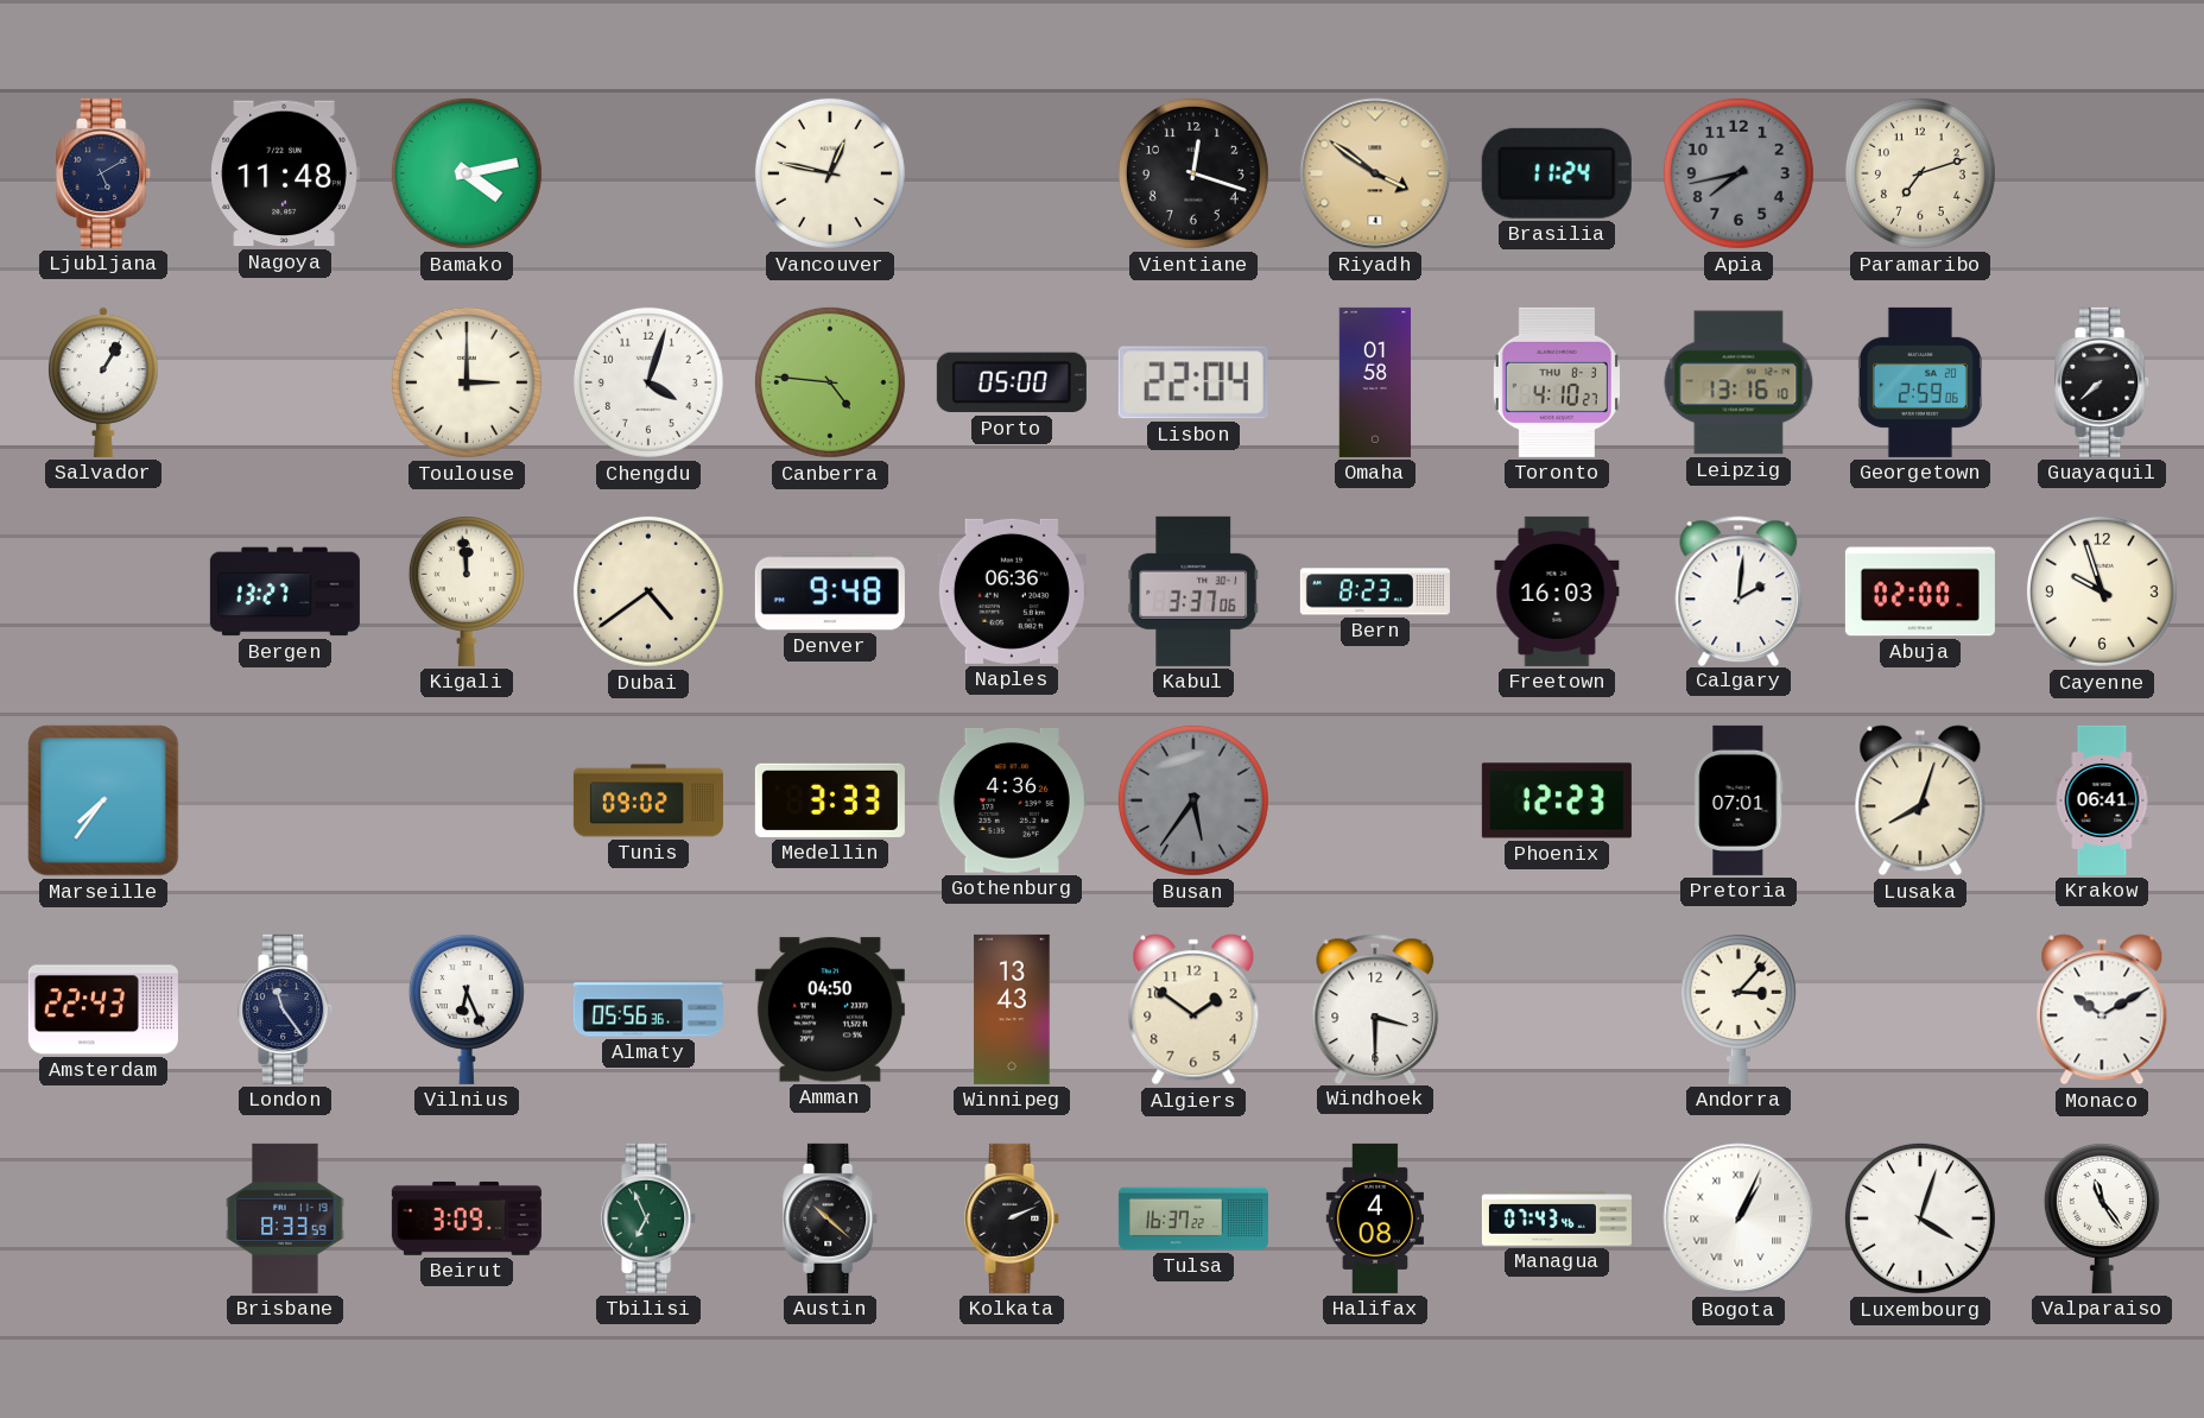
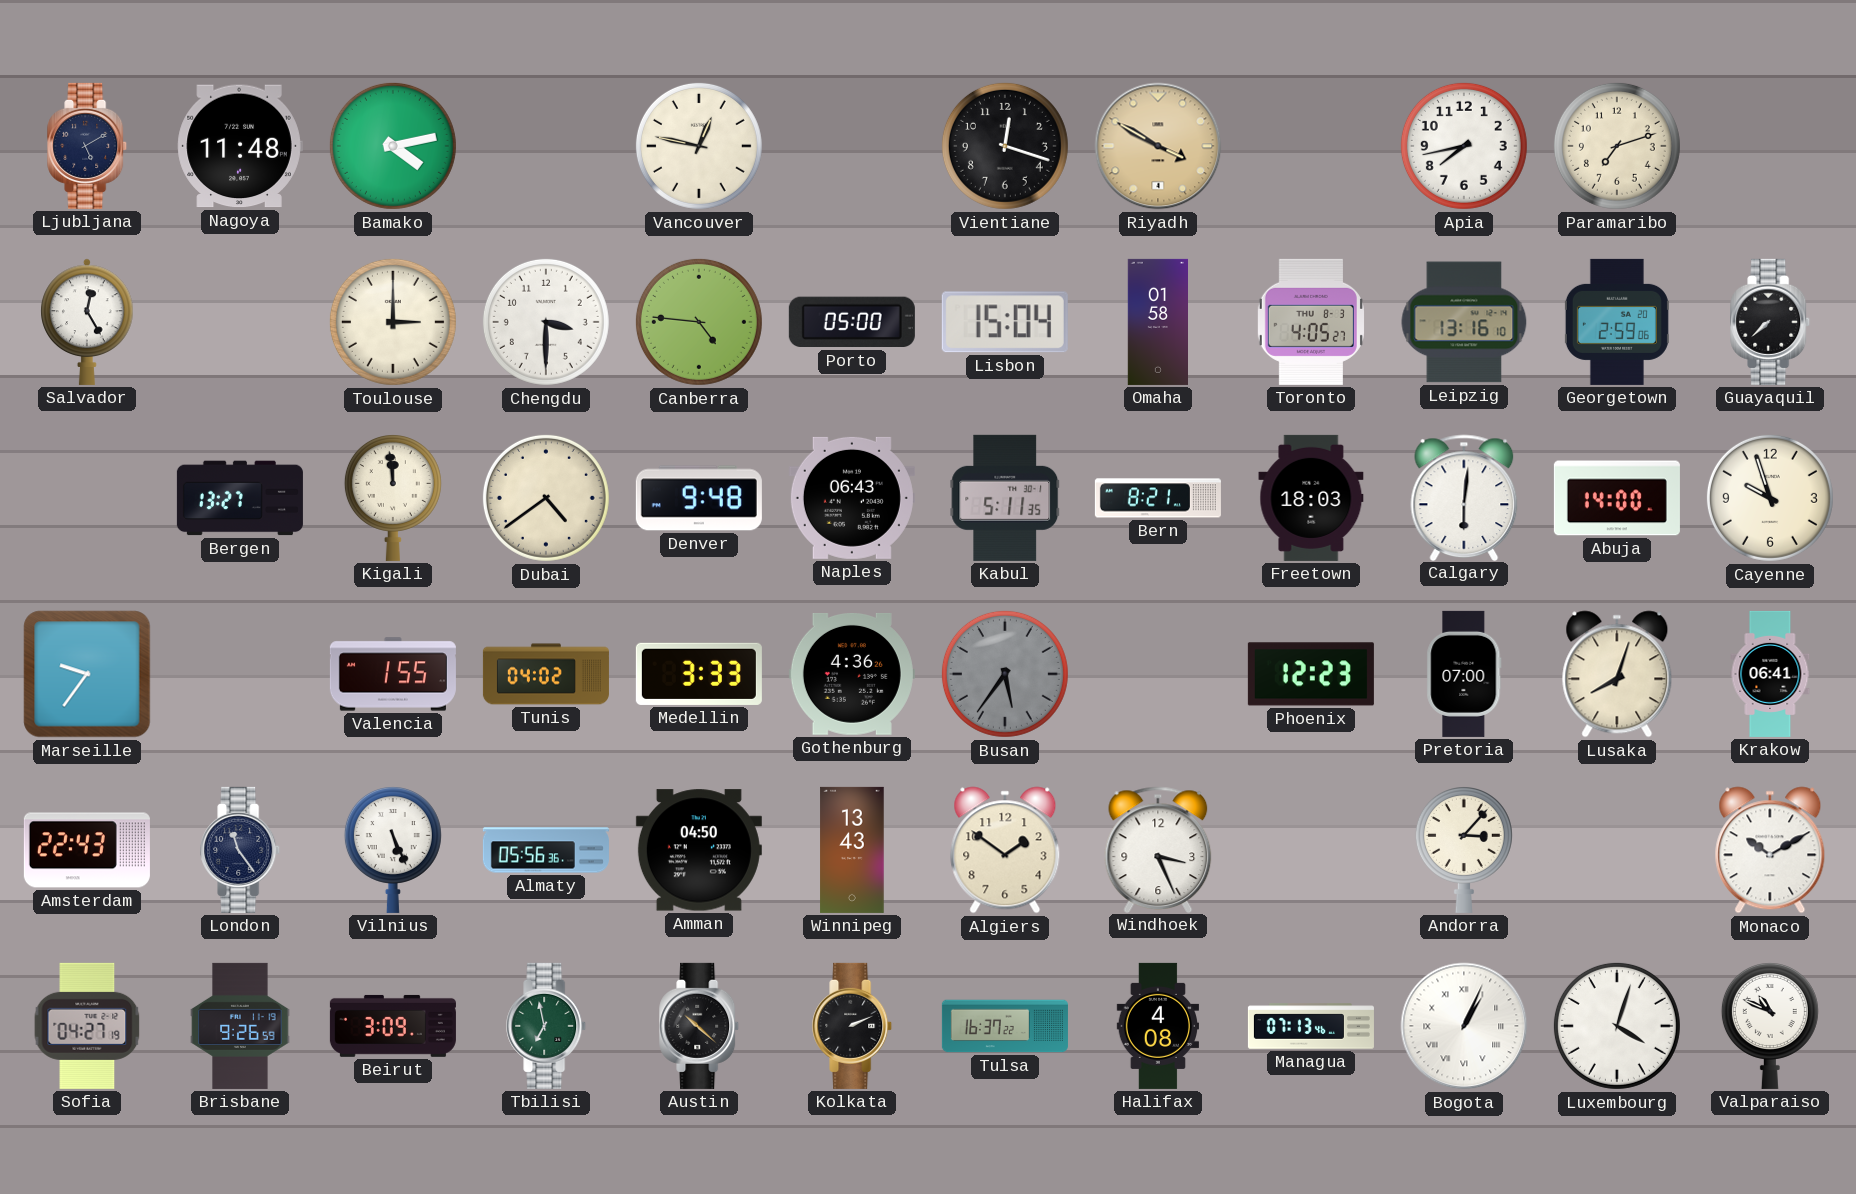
Riyadh: 3:51 -> 3:50
Brasilia: 11:24 -> none
Apia dial: grey -> white
Salvador: 1:05 -> 12:25
Chengdu: 4:03 -> 3:30
Lisbon: 22:04 -> 15:04
Toronto: 4:10 -> 4:05
Naples: 06:36 -> 06:43
Kabul: 3:37 -> 5:11
Bern: 8:23 -> 8:21
Freetown: 16:03 -> 18:03
Calgary: 2:01 -> 6:01
Abuja: 02:00 -> 14:00
Marseille: 7:36 -> 9:36
Valencia: none -> 1:55
Tunis: 09:02 -> 04:02
Pretoria: 07:01 -> 07:00
Vilnius: 6:26 -> 5:26
Windhoek: 3:30 -> 3:26
Sofia: none -> 04:27
Brisbane: 8:33 -> 9:26
Tbilisi: 6:56 -> 6:58
Managua: 07:43 -> 07:13
Valparaiso: 11:24 -> 10:49
